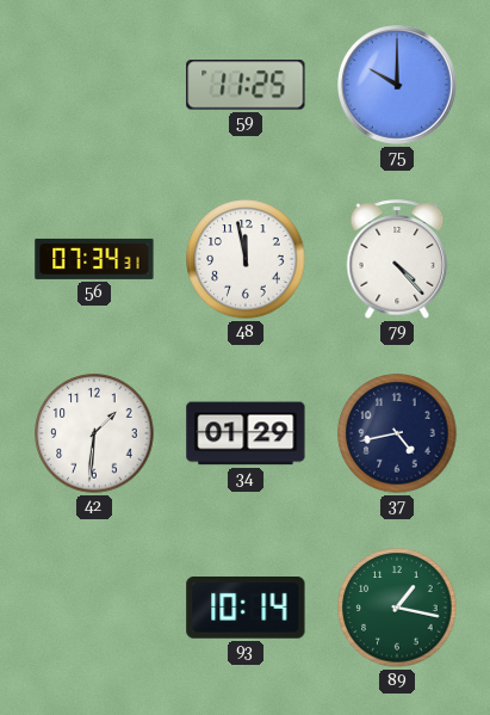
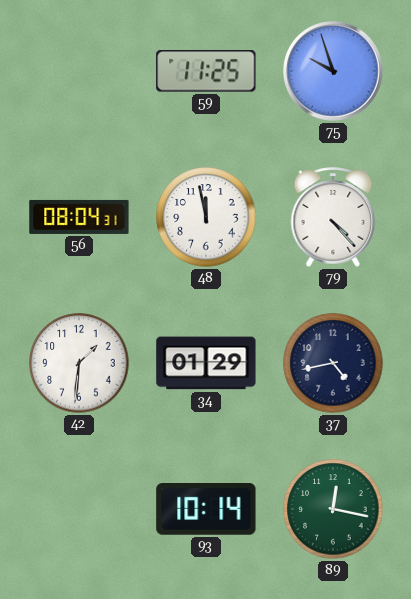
75: 10:00 -> 9:57
56: 07:34 -> 08:04
89: 1:17 -> 12:17
